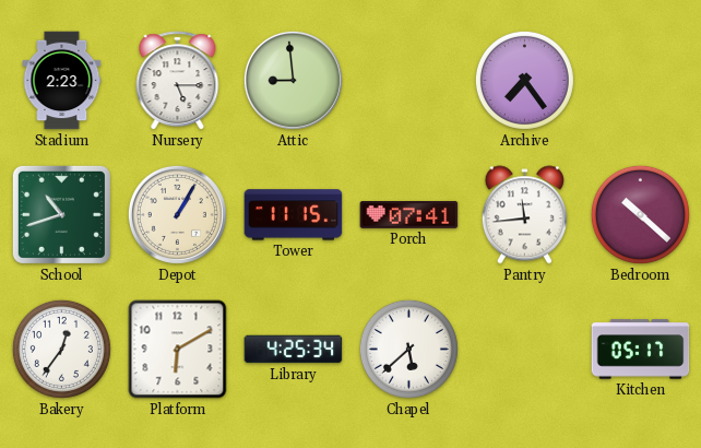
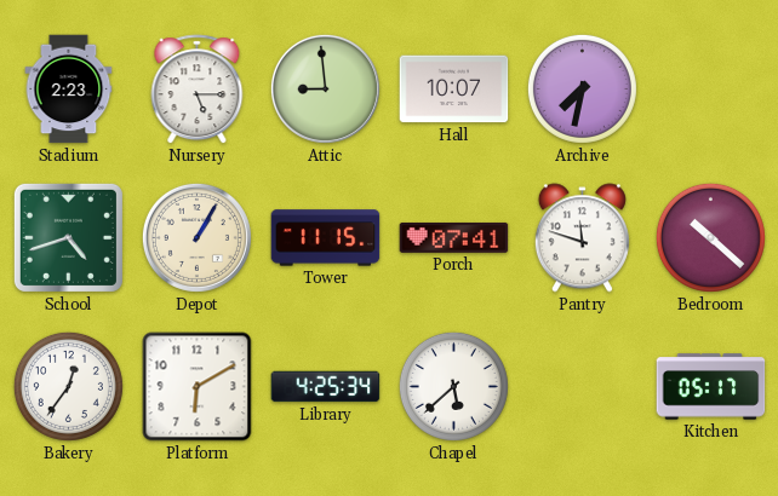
Hall: none -> 10:07
Archive: 7:24 -> 7:32
School: 10:42 -> 4:42
Pantry: 11:44 -> 11:48
